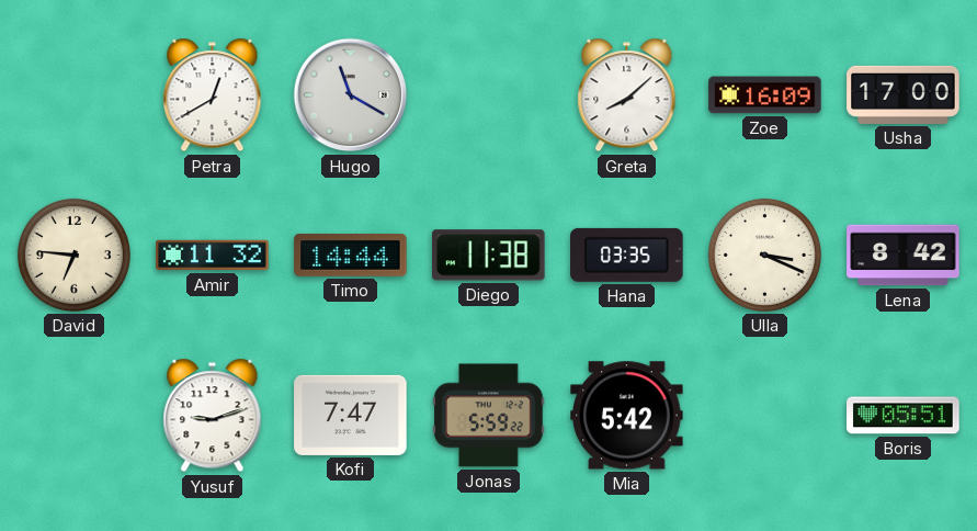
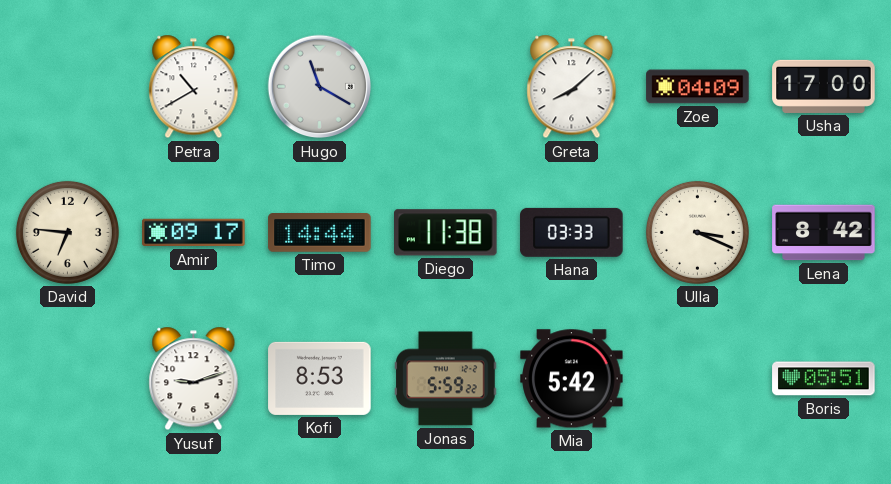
Petra: 12:40 -> 10:40
Zoe: 16:09 -> 04:09
Amir: 11:32 -> 09:17
Hana: 03:35 -> 03:33
Kofi: 7:47 -> 8:53
